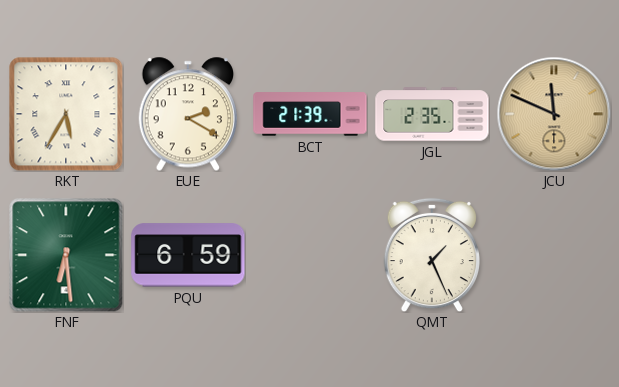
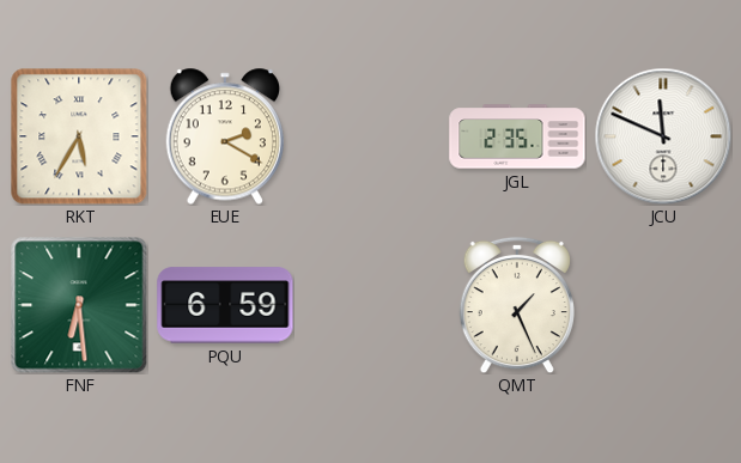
BCT: 21:39 -> none
JCU dial: champagne -> white
